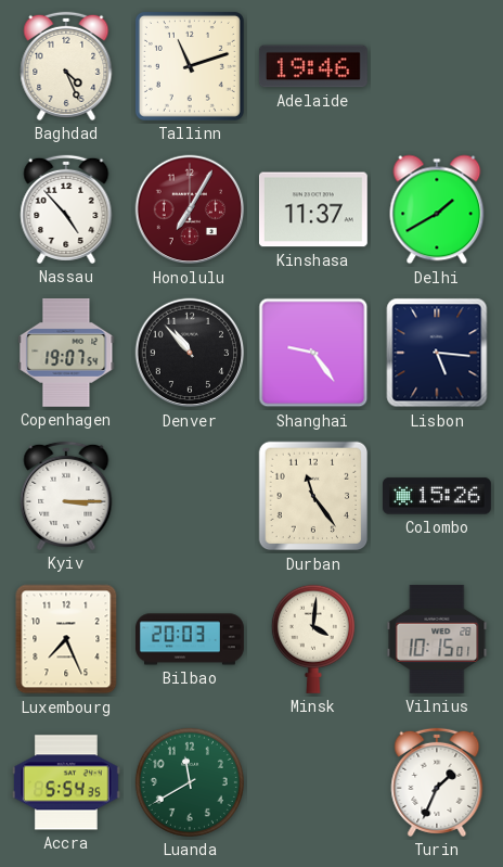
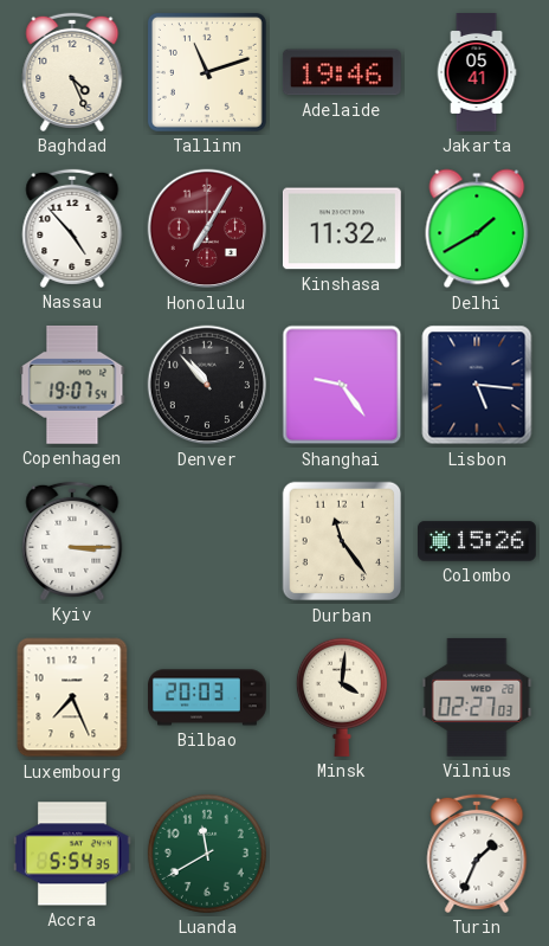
Jakarta: none -> 05:41
Kinshasa: 11:37 -> 11:32
Vilnius: 10:15 -> 02:27
